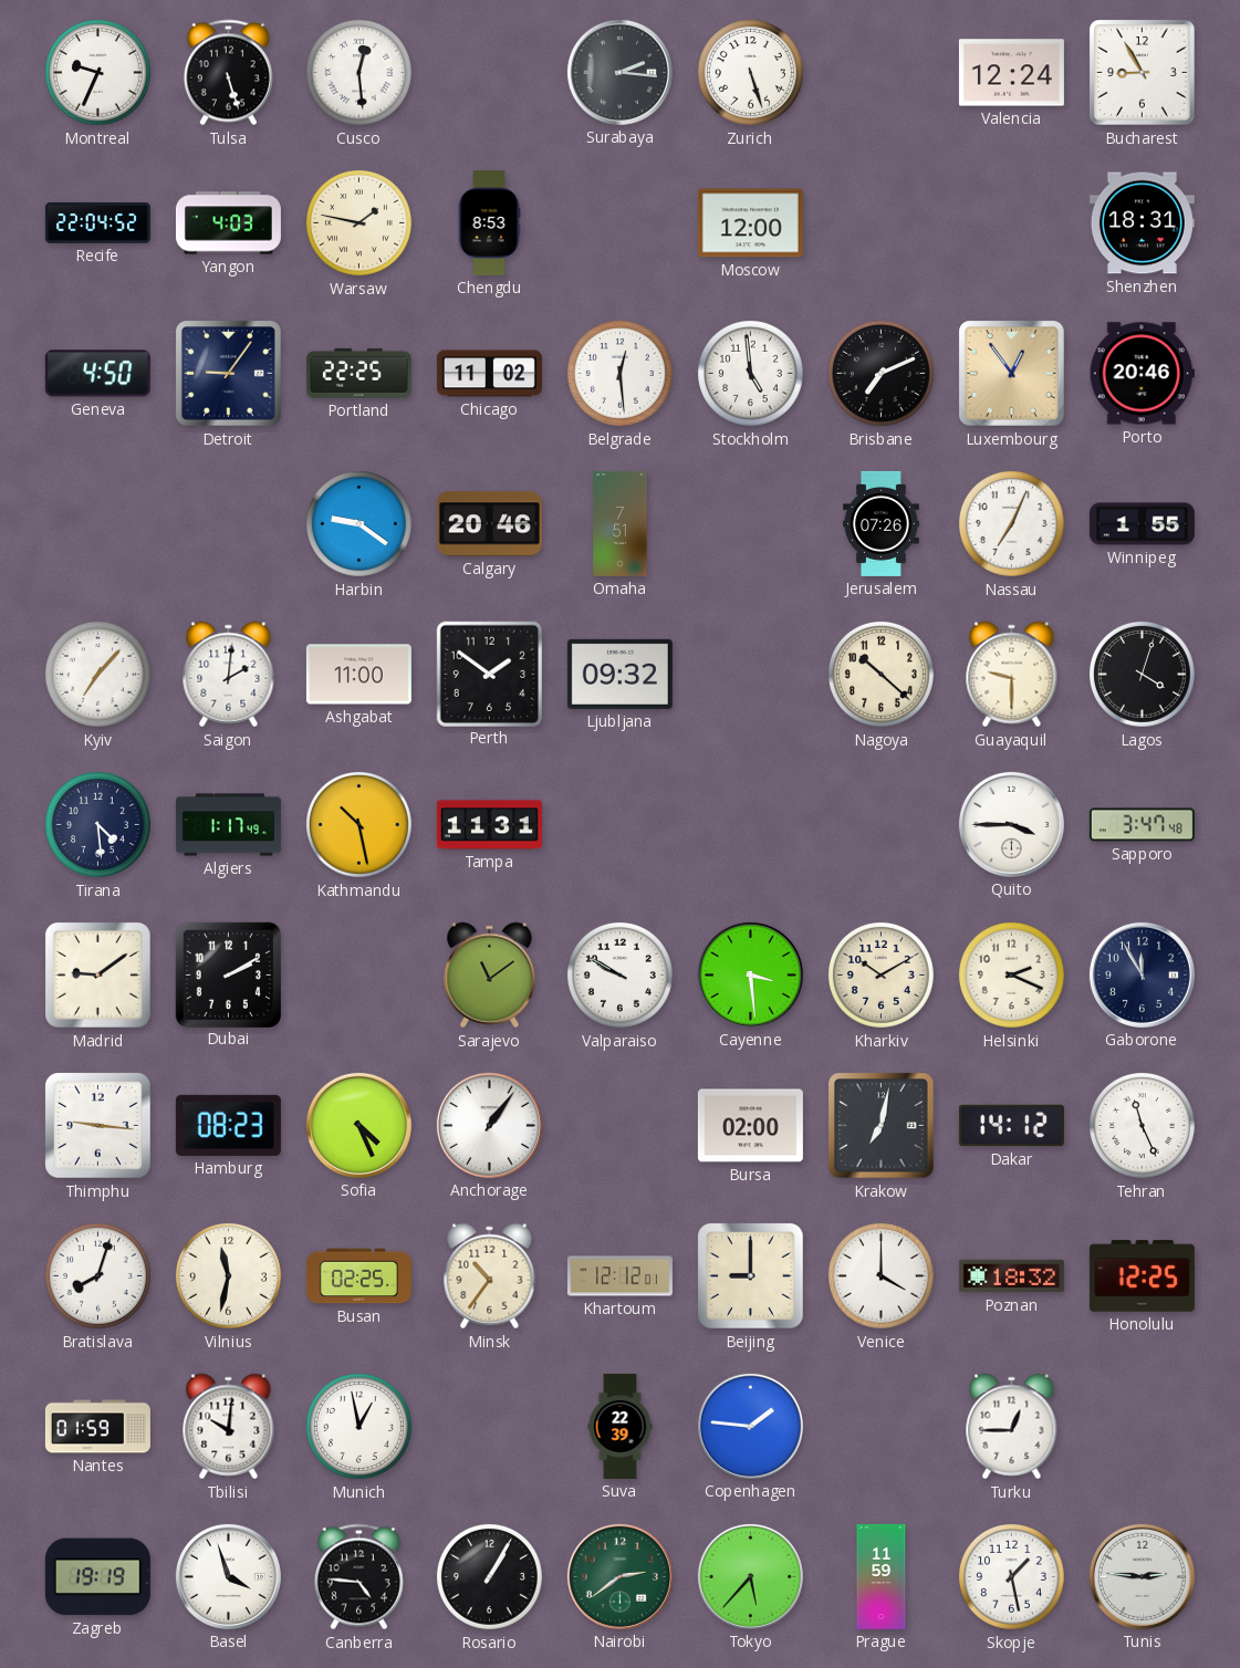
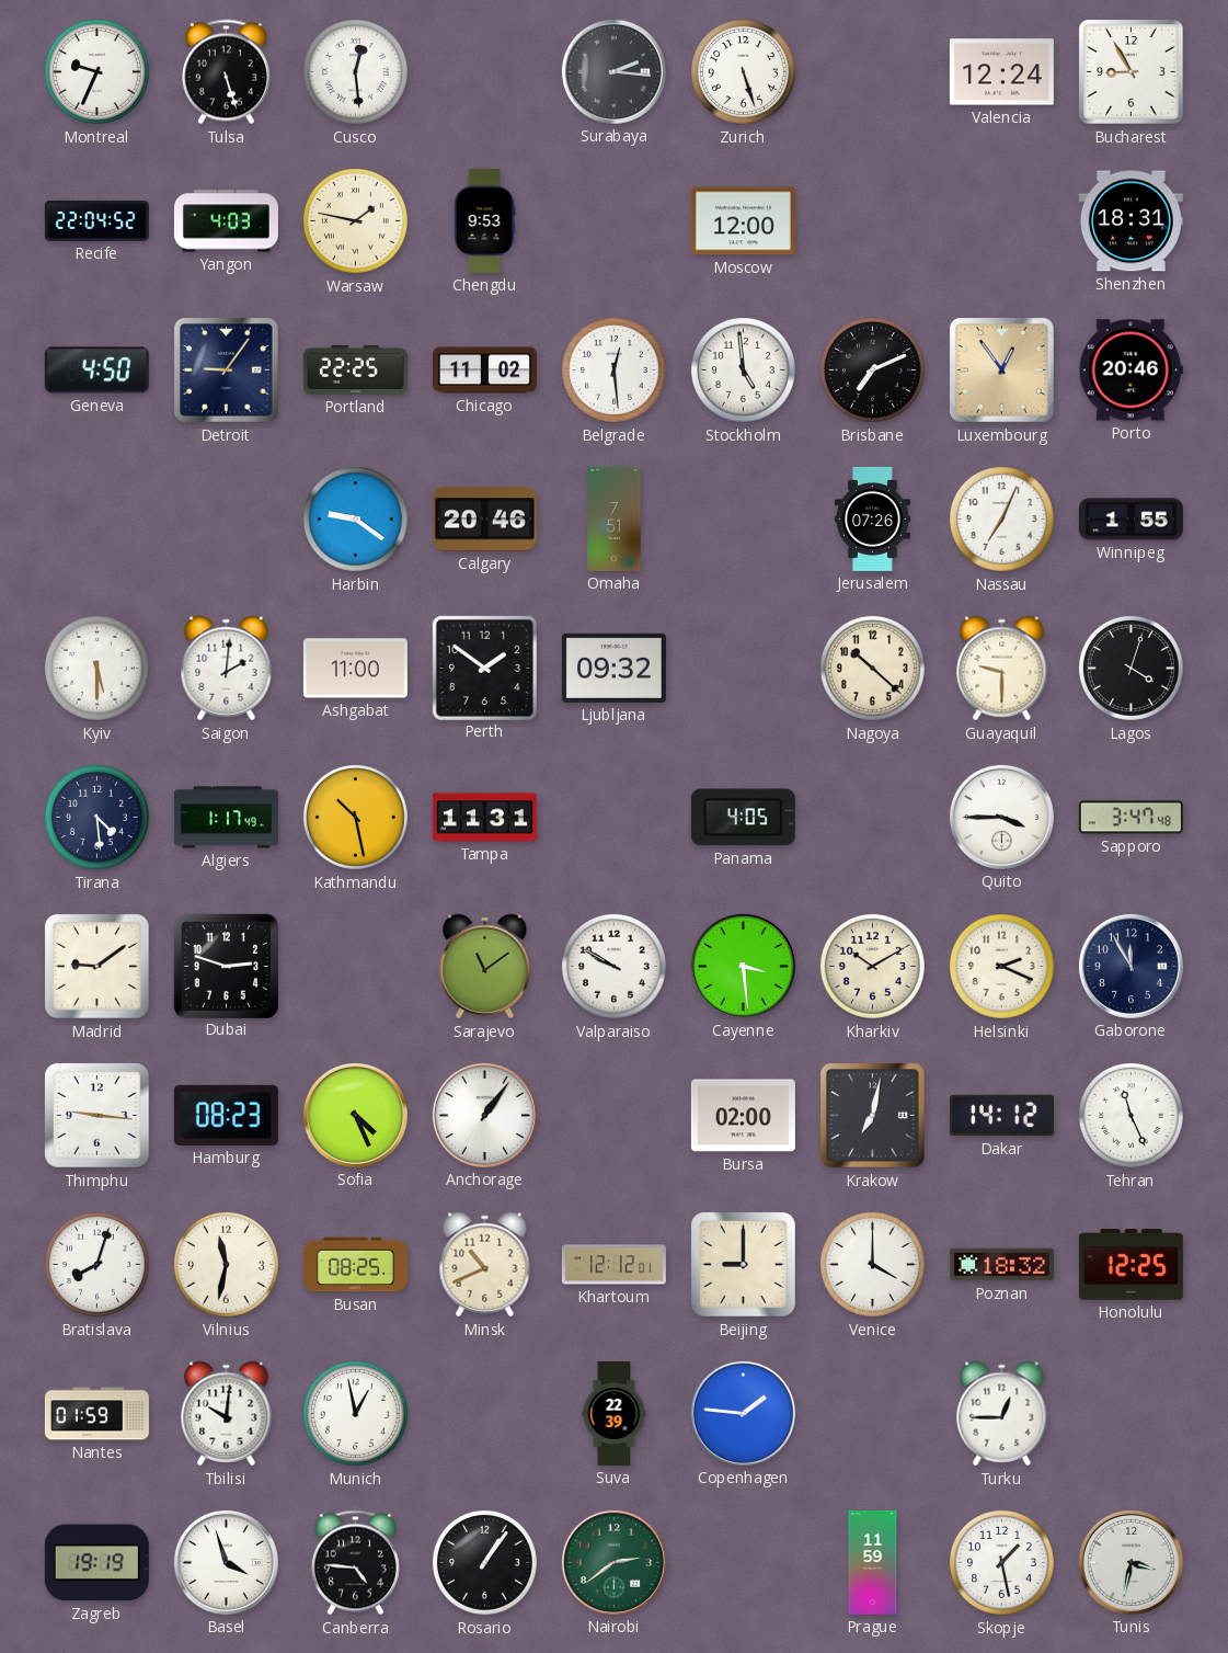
Chengdu: 8:53 -> 9:53
Kyiv: 7:07 -> 5:30
Panama: none -> 4:05
Dubai: 2:10 -> 2:48
Busan: 02:25 -> 08:25
Minsk: 10:36 -> 10:41
Rosario: 1:05 -> 1:06
Tokyo: 5:37 -> none
Tunis: 2:46 -> 3:32
